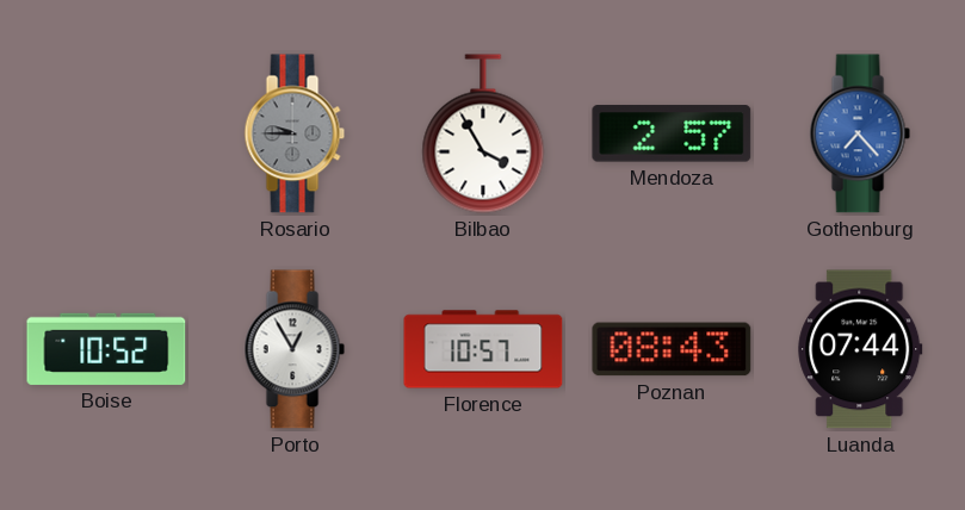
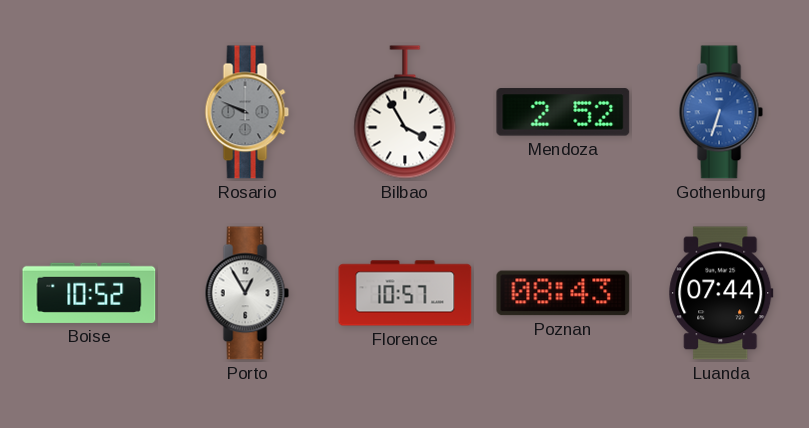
Rosario: 9:45 -> 9:49
Mendoza: 2:57 -> 2:52
Gothenburg: 7:23 -> 6:33
